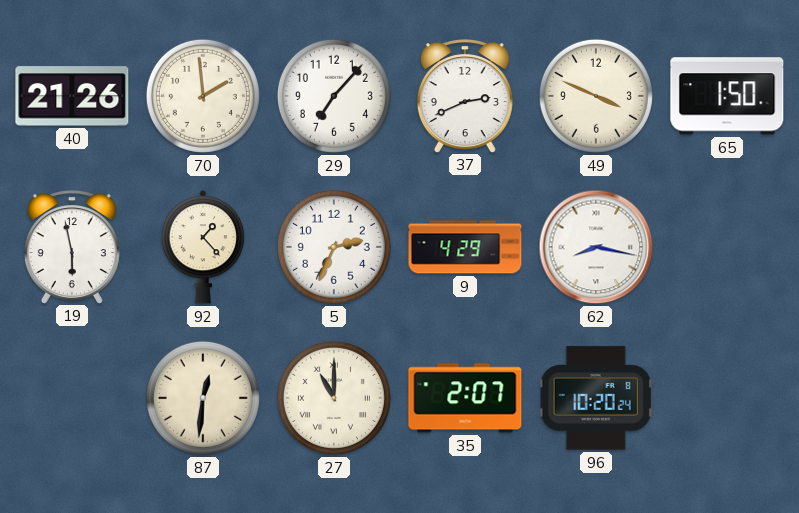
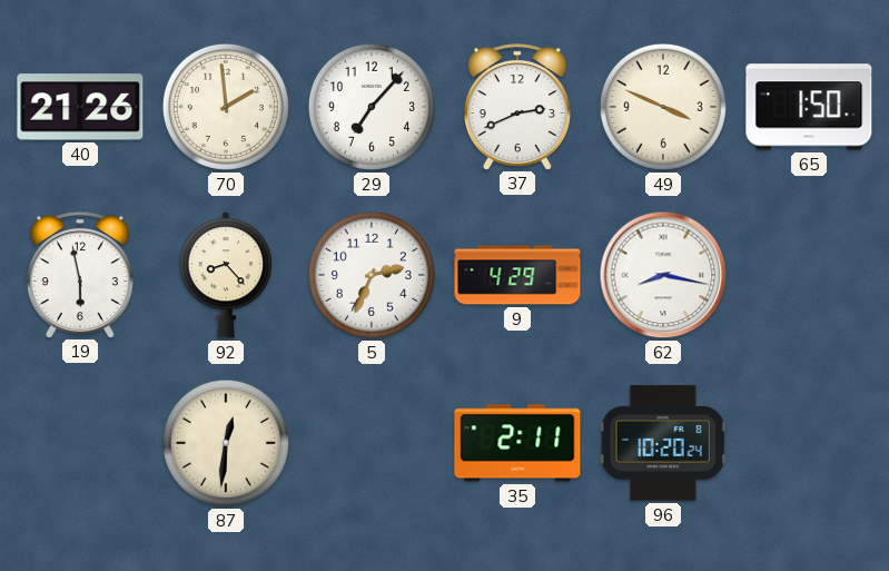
92: 1:23 -> 8:23
27: 11:00 -> none
35: 2:07 -> 2:11
